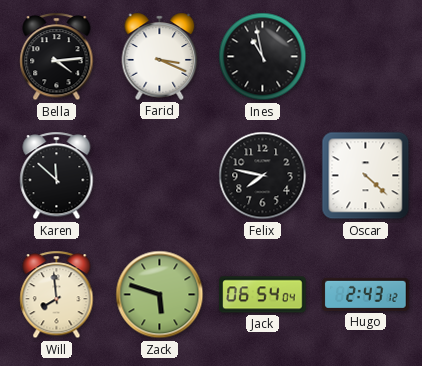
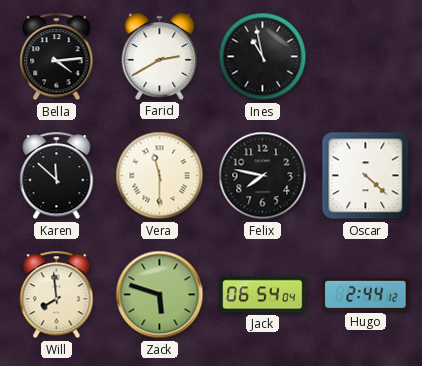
Farid: 3:19 -> 2:40
Vera: none -> 11:30
Hugo: 2:43 -> 2:44
